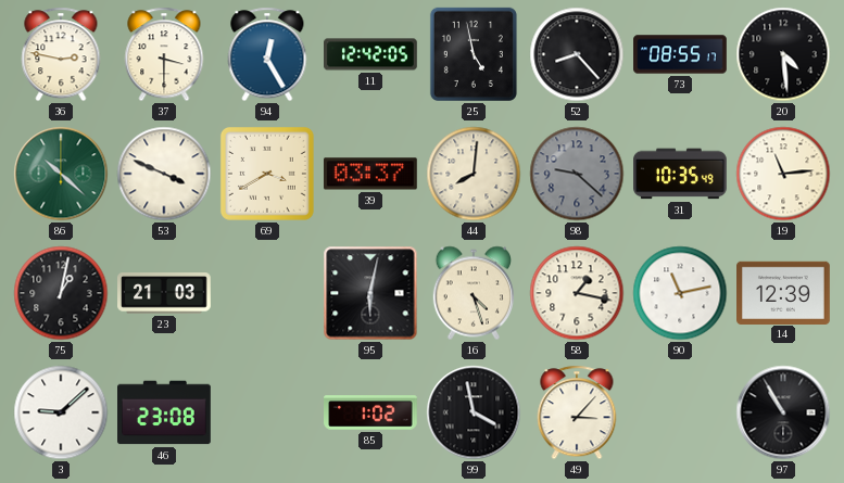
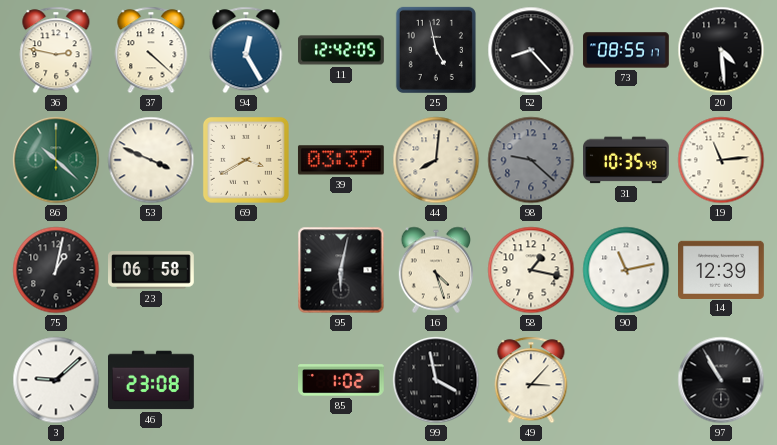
37: 3:30 -> 4:22
23: 21:03 -> 06:58
